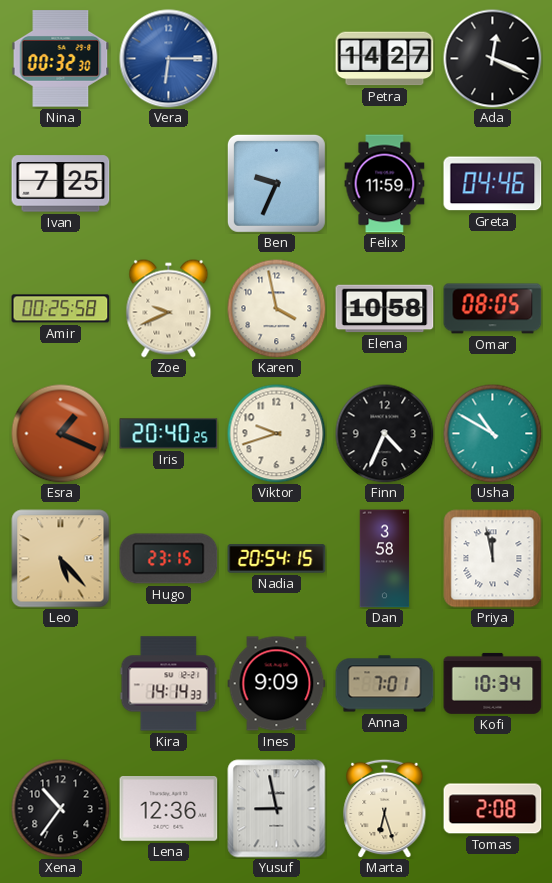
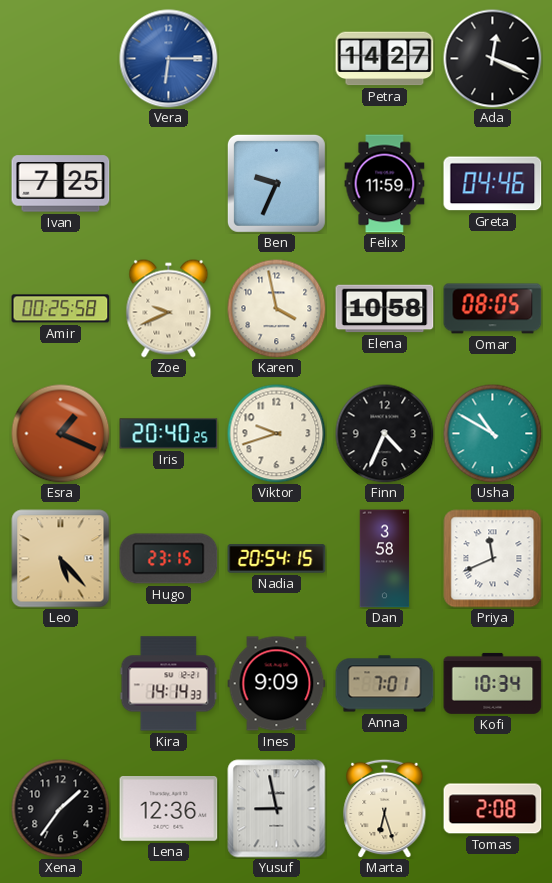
Nina: 00:32 -> none
Priya: 11:58 -> 11:41
Xena: 10:36 -> 1:36
